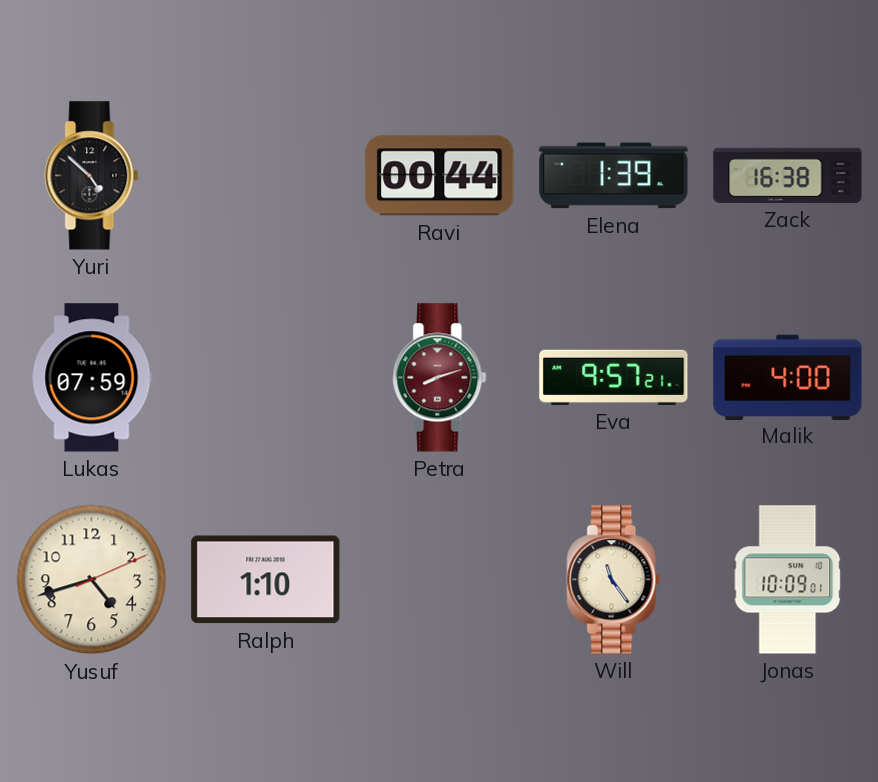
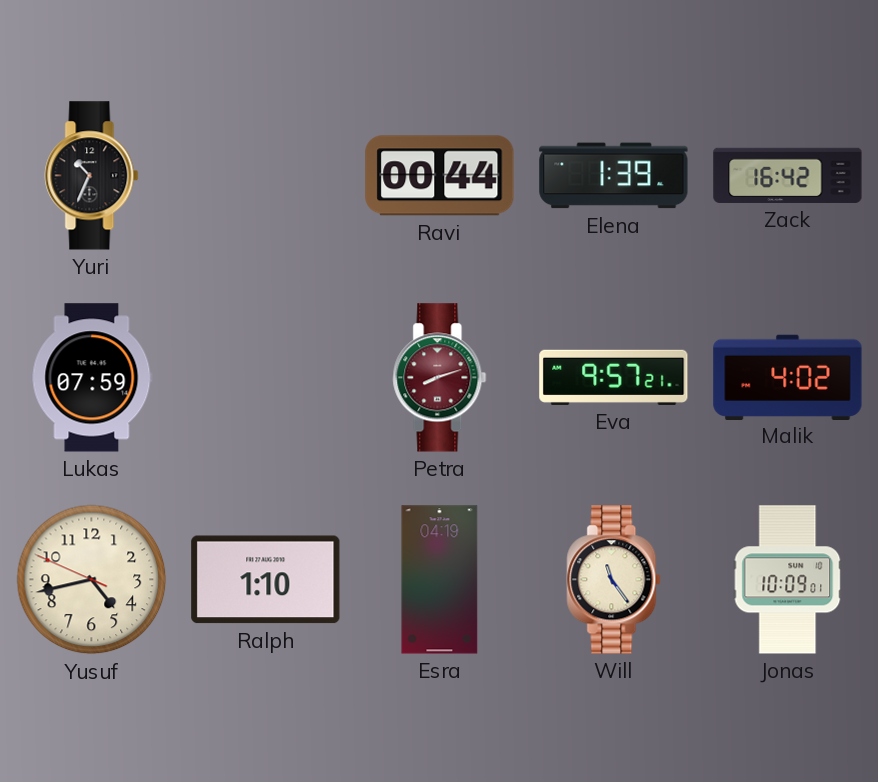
Yuri: 4:52 -> 10:34
Zack: 16:38 -> 16:42
Malik: 4:00 -> 4:02
Yusuf: 4:42:11 -> 4:42:49
Esra: none -> 04:19
